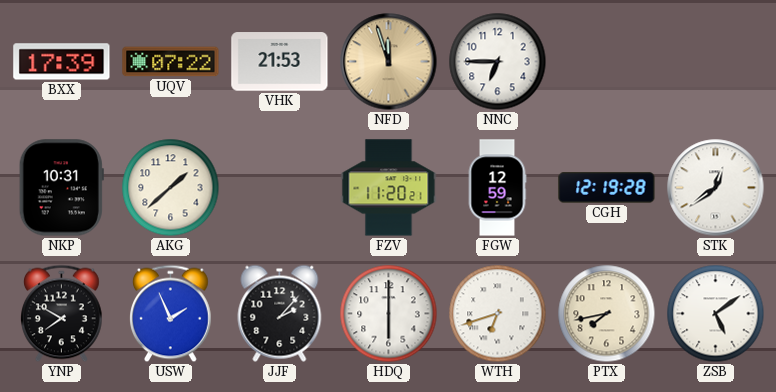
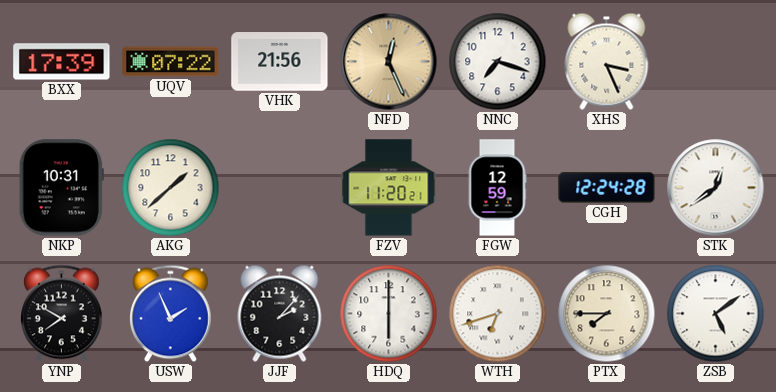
VHK: 21:53 -> 21:56
NFD: 11:57 -> 12:26
NNC: 6:45 -> 7:18
XHS: none -> 3:26
CGH: 12:19 -> 12:24
PTX: 7:43 -> 7:45
